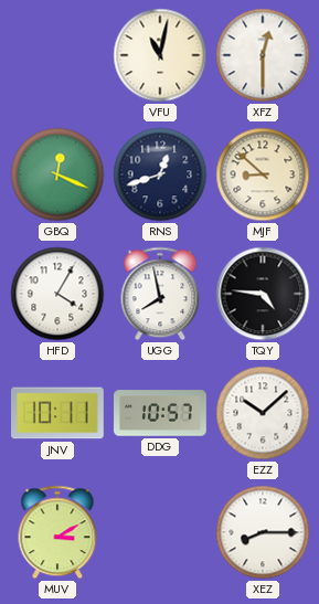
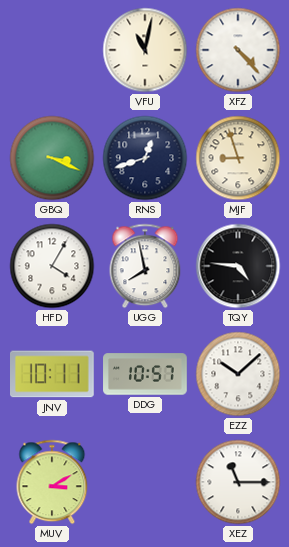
XFZ: 12:30 -> 4:23
GBQ: 12:19 -> 3:19
MJF: 8:52 -> 8:57
XEZ: 8:15 -> 11:15
